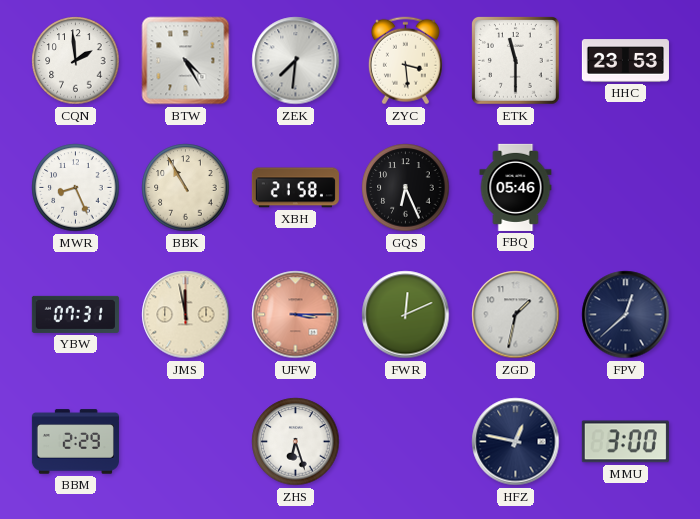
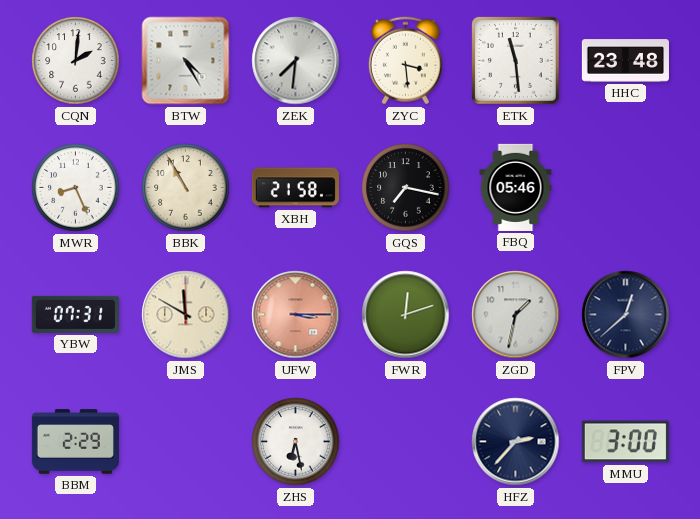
CQN: 1:59 -> 2:01
ETK: 11:30 -> 11:29
HHC: 23:53 -> 23:48
GQS: 6:26 -> 7:17
JMS: 11:58 -> 11:50
FWR: 12:11 -> 12:12
ZHS: 6:27 -> 6:28
HFZ: 12:47 -> 2:37
